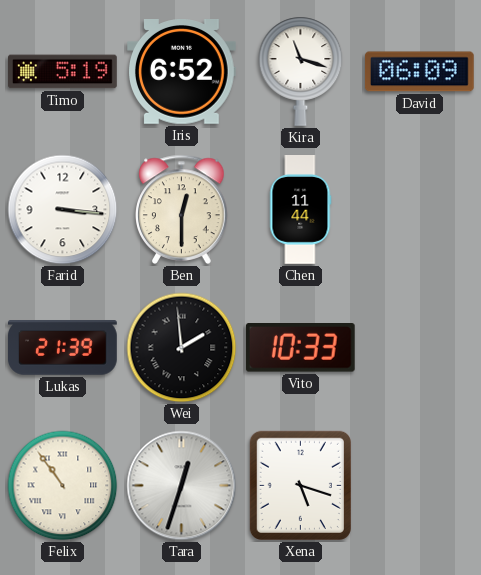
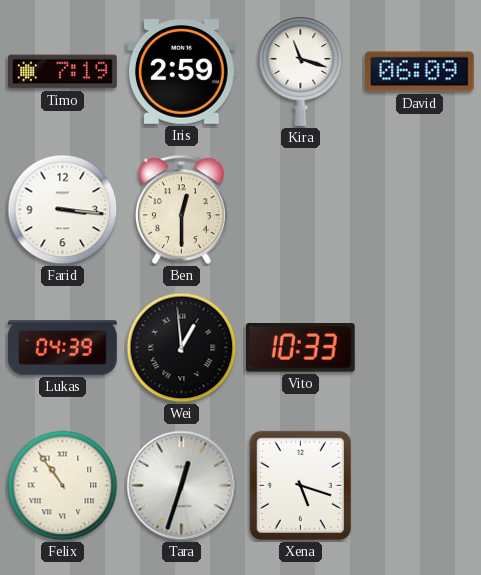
Timo: 5:19 -> 7:19
Iris: 6:52 -> 2:59
Chen: 11:44 -> none
Lukas: 21:39 -> 04:39
Wei: 1:59 -> 12:59
